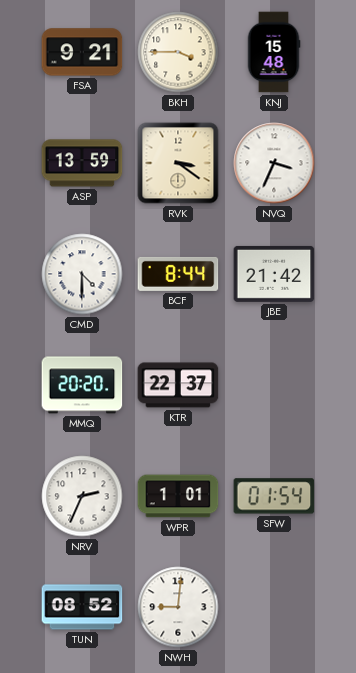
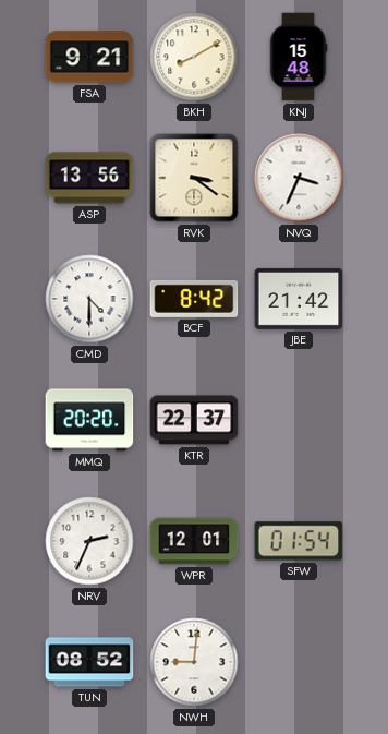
BKH: 3:45 -> 8:10
ASP: 13:59 -> 13:56
BCF: 8:44 -> 8:42
WPR: 1:01 -> 12:01
